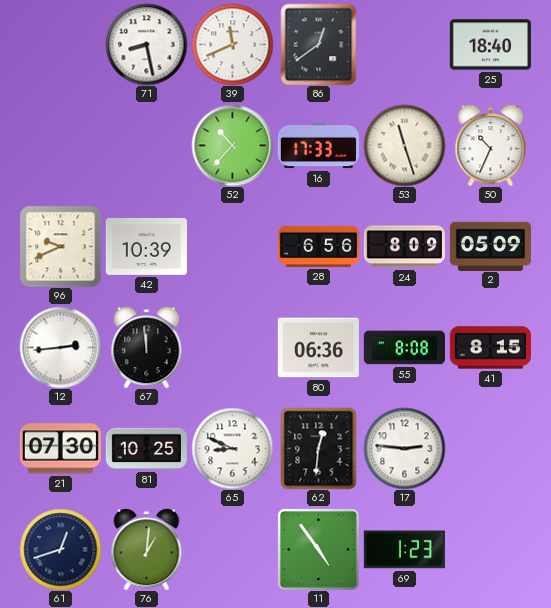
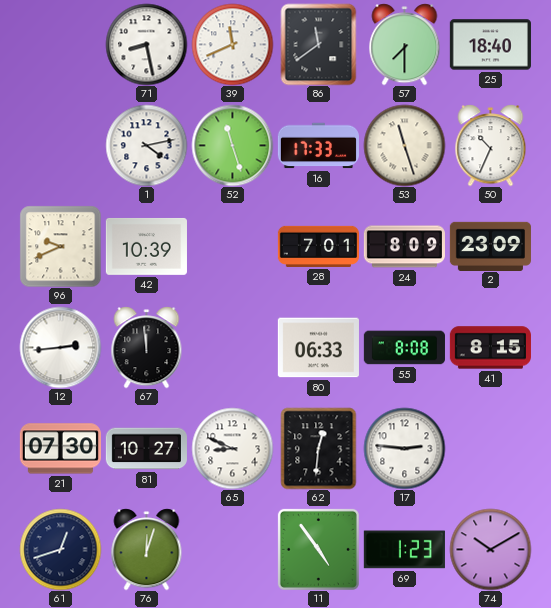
86: 12:39 -> 11:39
57: none -> 7:30
1: none -> 4:13
52: 10:37 -> 11:27
28: 6:56 -> 7:01
2: 05:09 -> 23:09
80: 06:36 -> 06:33
81: 10:25 -> 10:27
76: 1:01 -> 12:03
74: none -> 10:10
